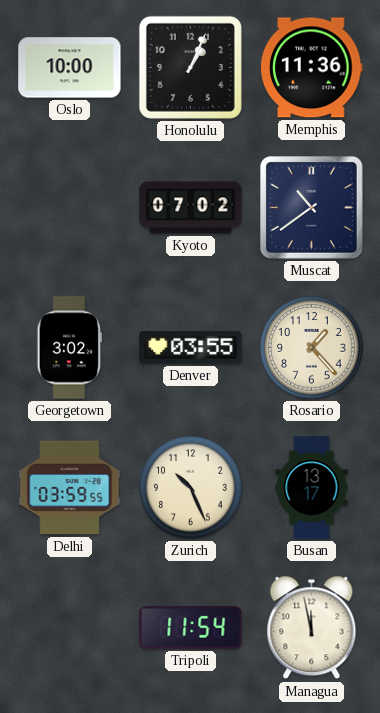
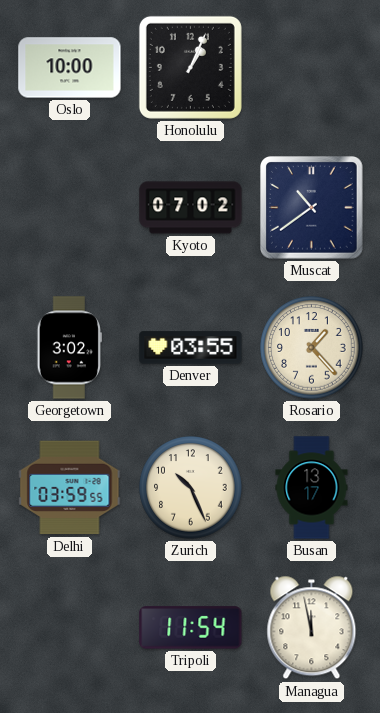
Memphis: 11:36 -> none
